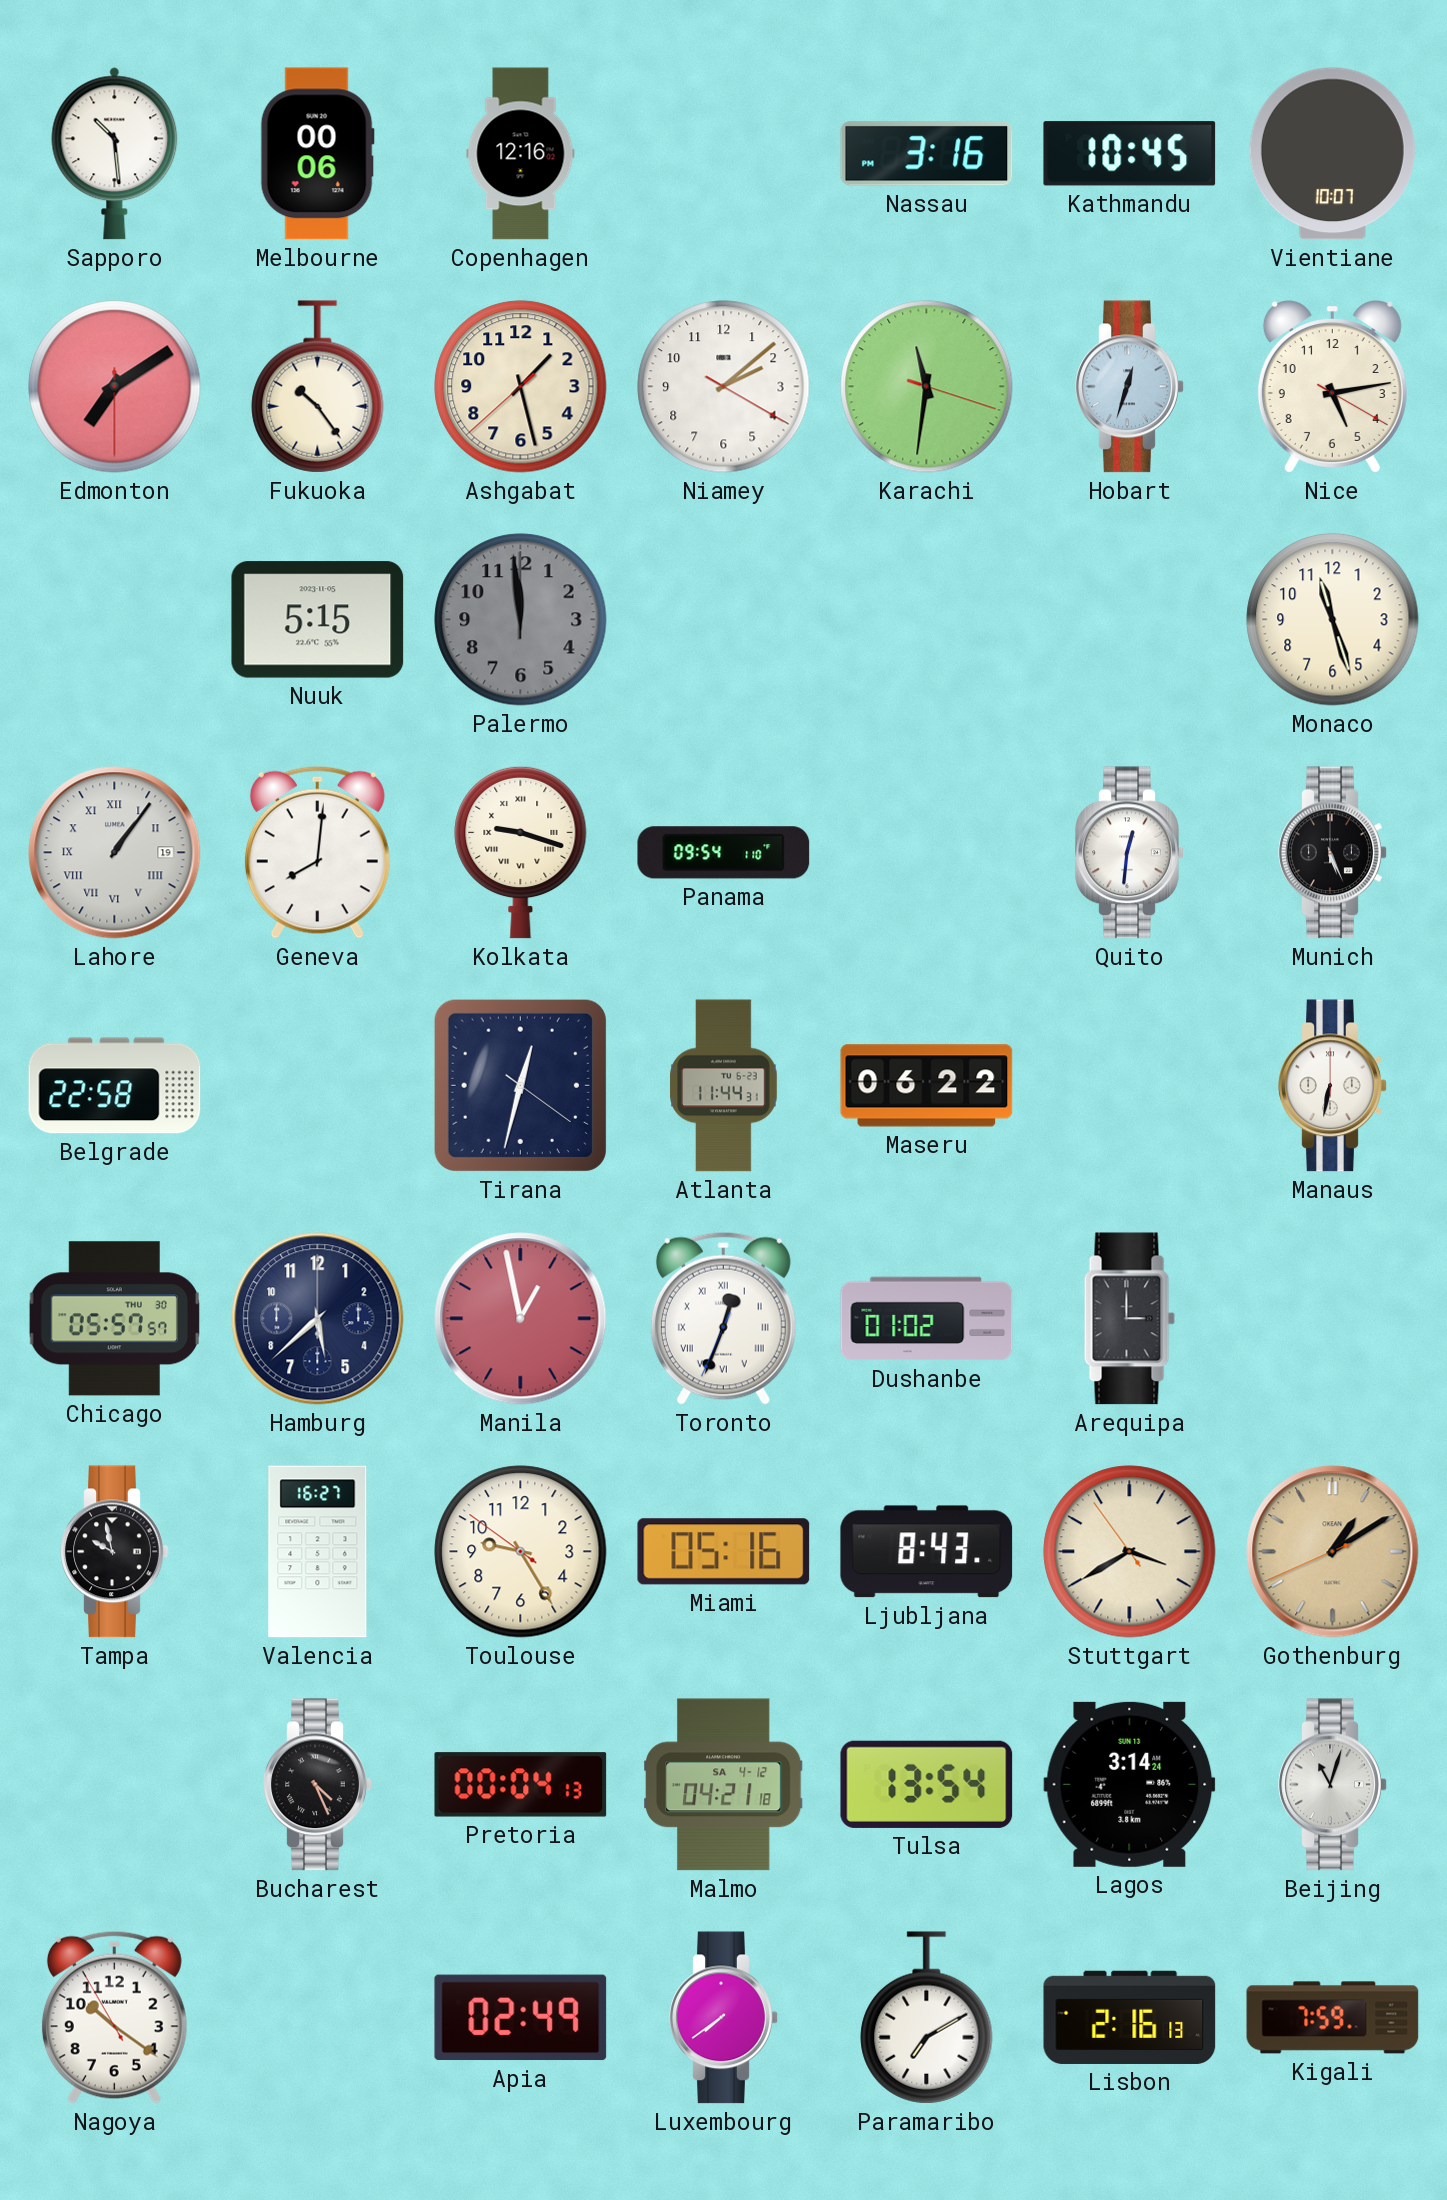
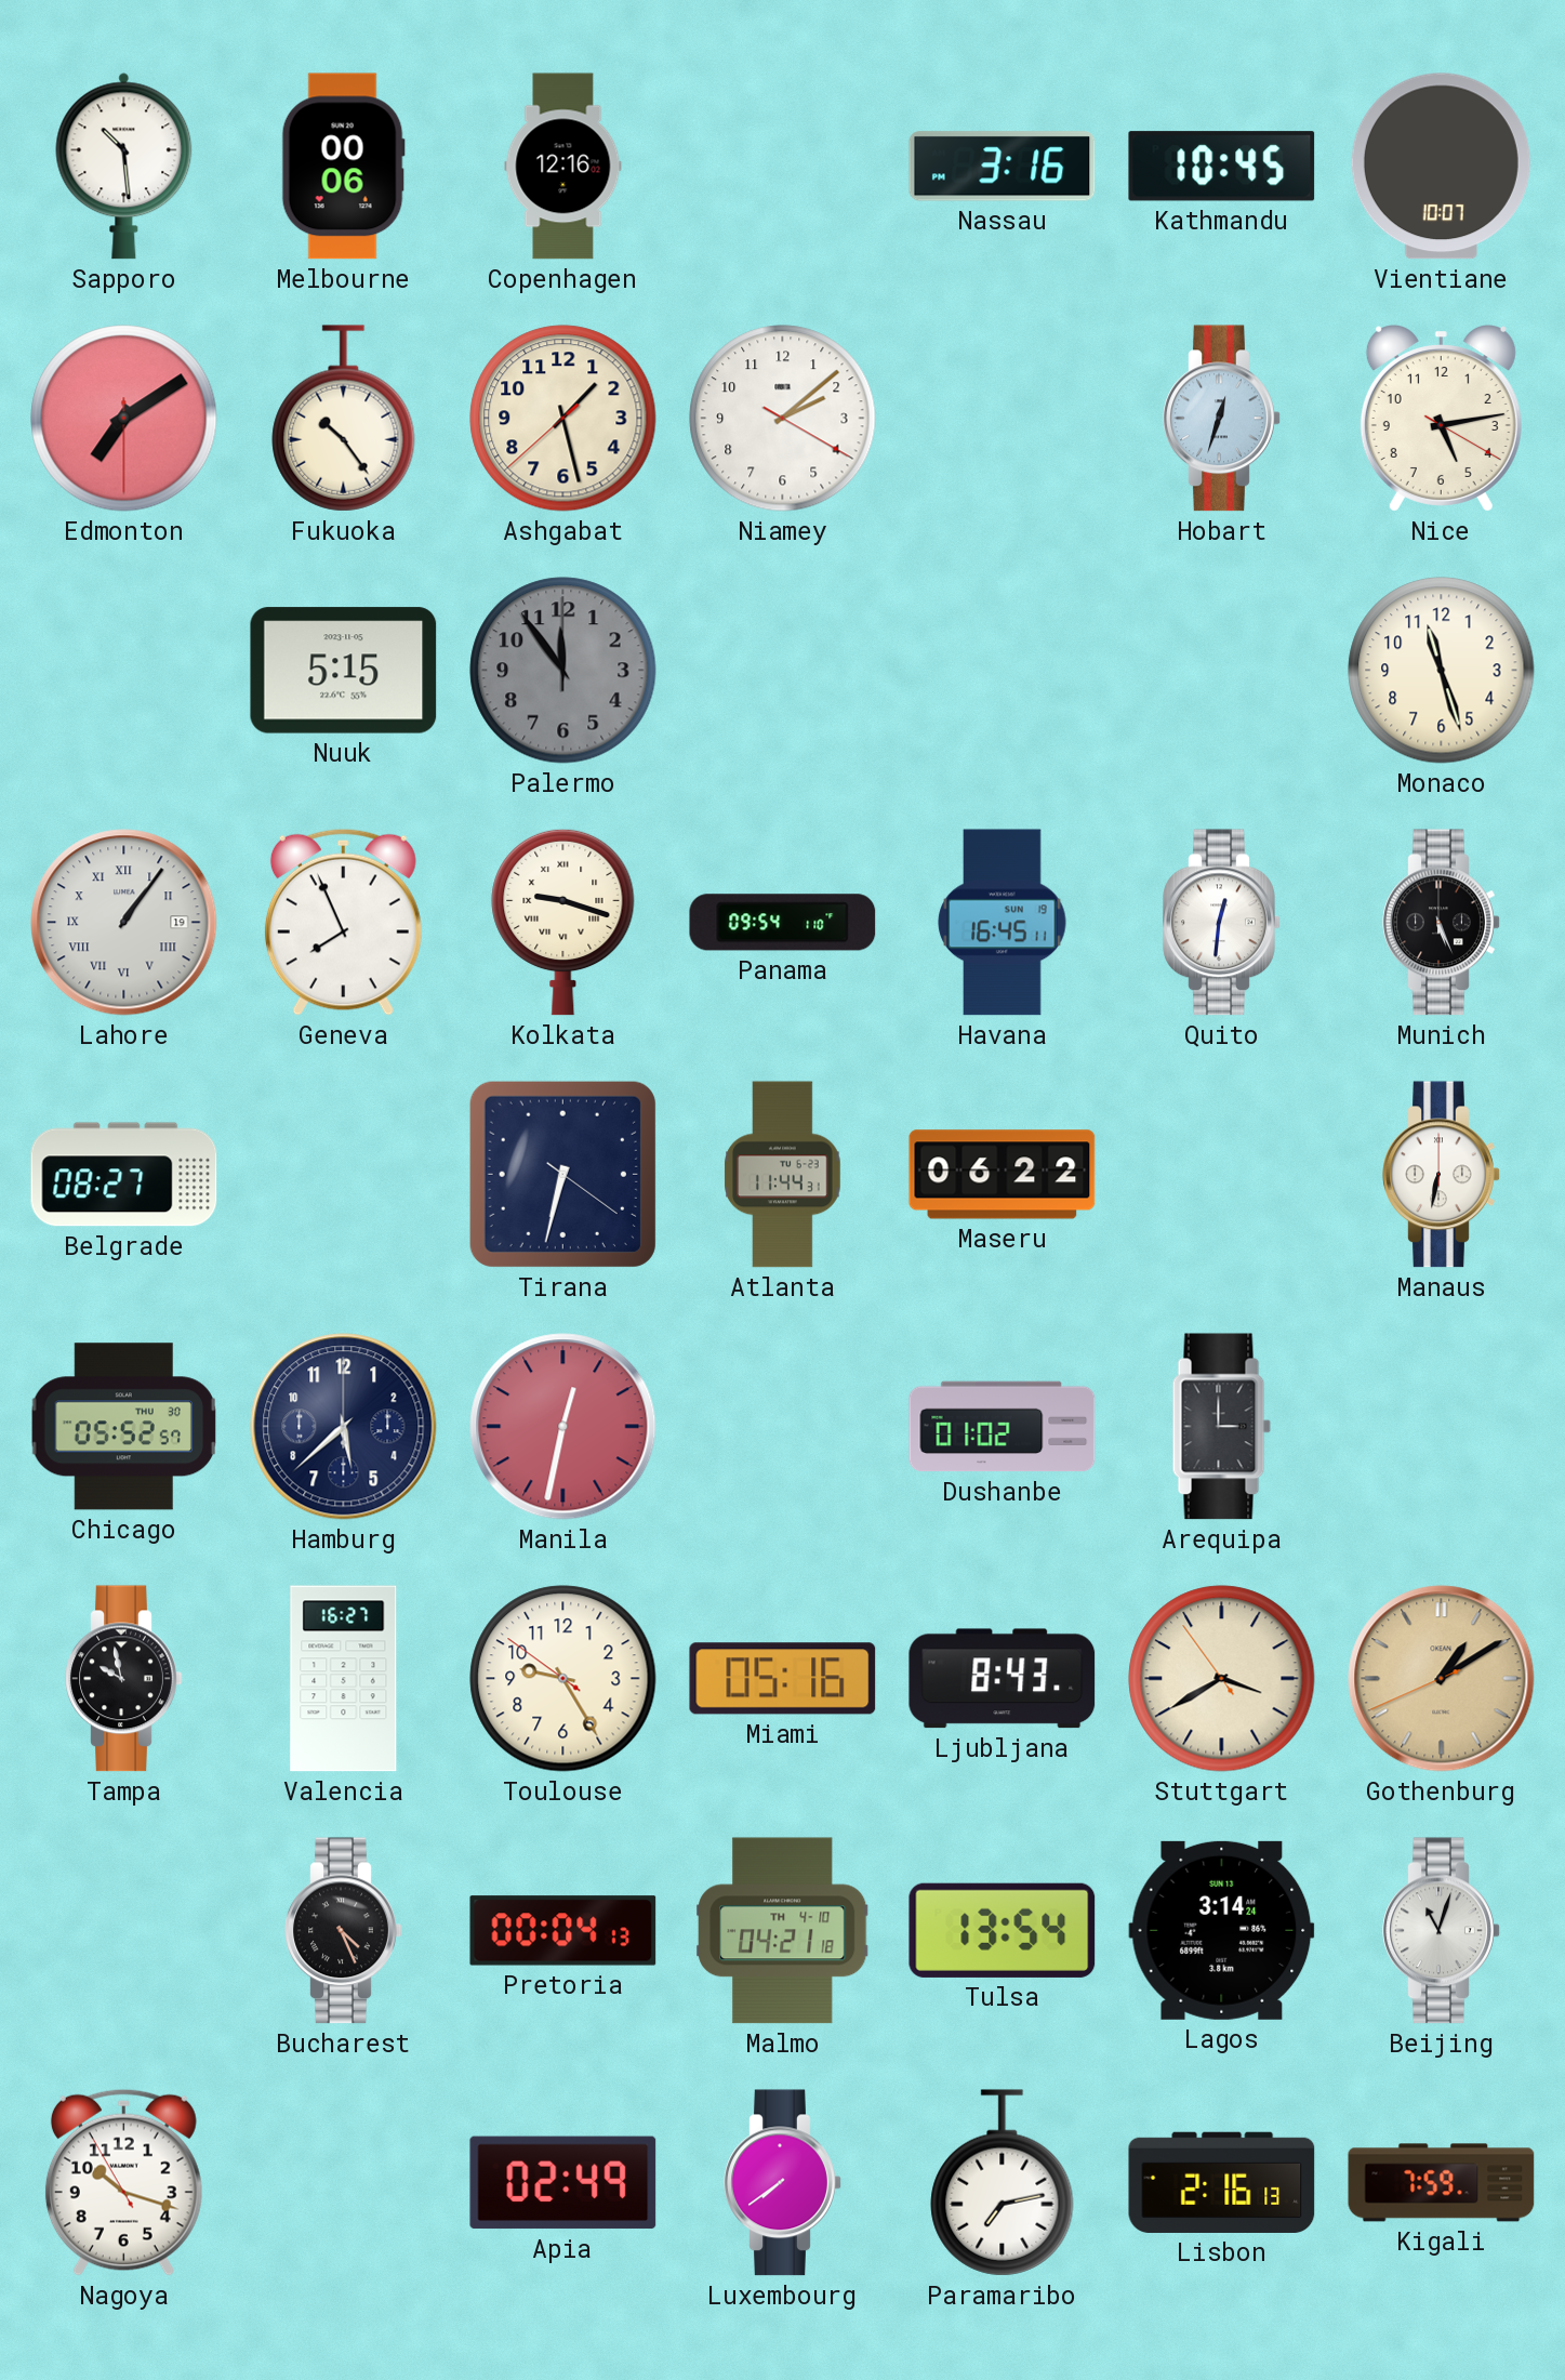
Karachi: 11:31 -> none
Palermo: 11:59 -> 11:54
Geneva: 8:01 -> 7:56
Havana: none -> 16:45
Belgrade: 22:58 -> 08:27
Tirana: 12:32 -> 6:32
Chicago: 05:57 -> 05:52
Manila: 12:58 -> 12:32
Toronto: 12:33 -> none
Malmo date: SA 4-12 -> TH 4-10
Nagoya: 10:20 -> 10:17
Paramaribo: 7:10 -> 7:13
